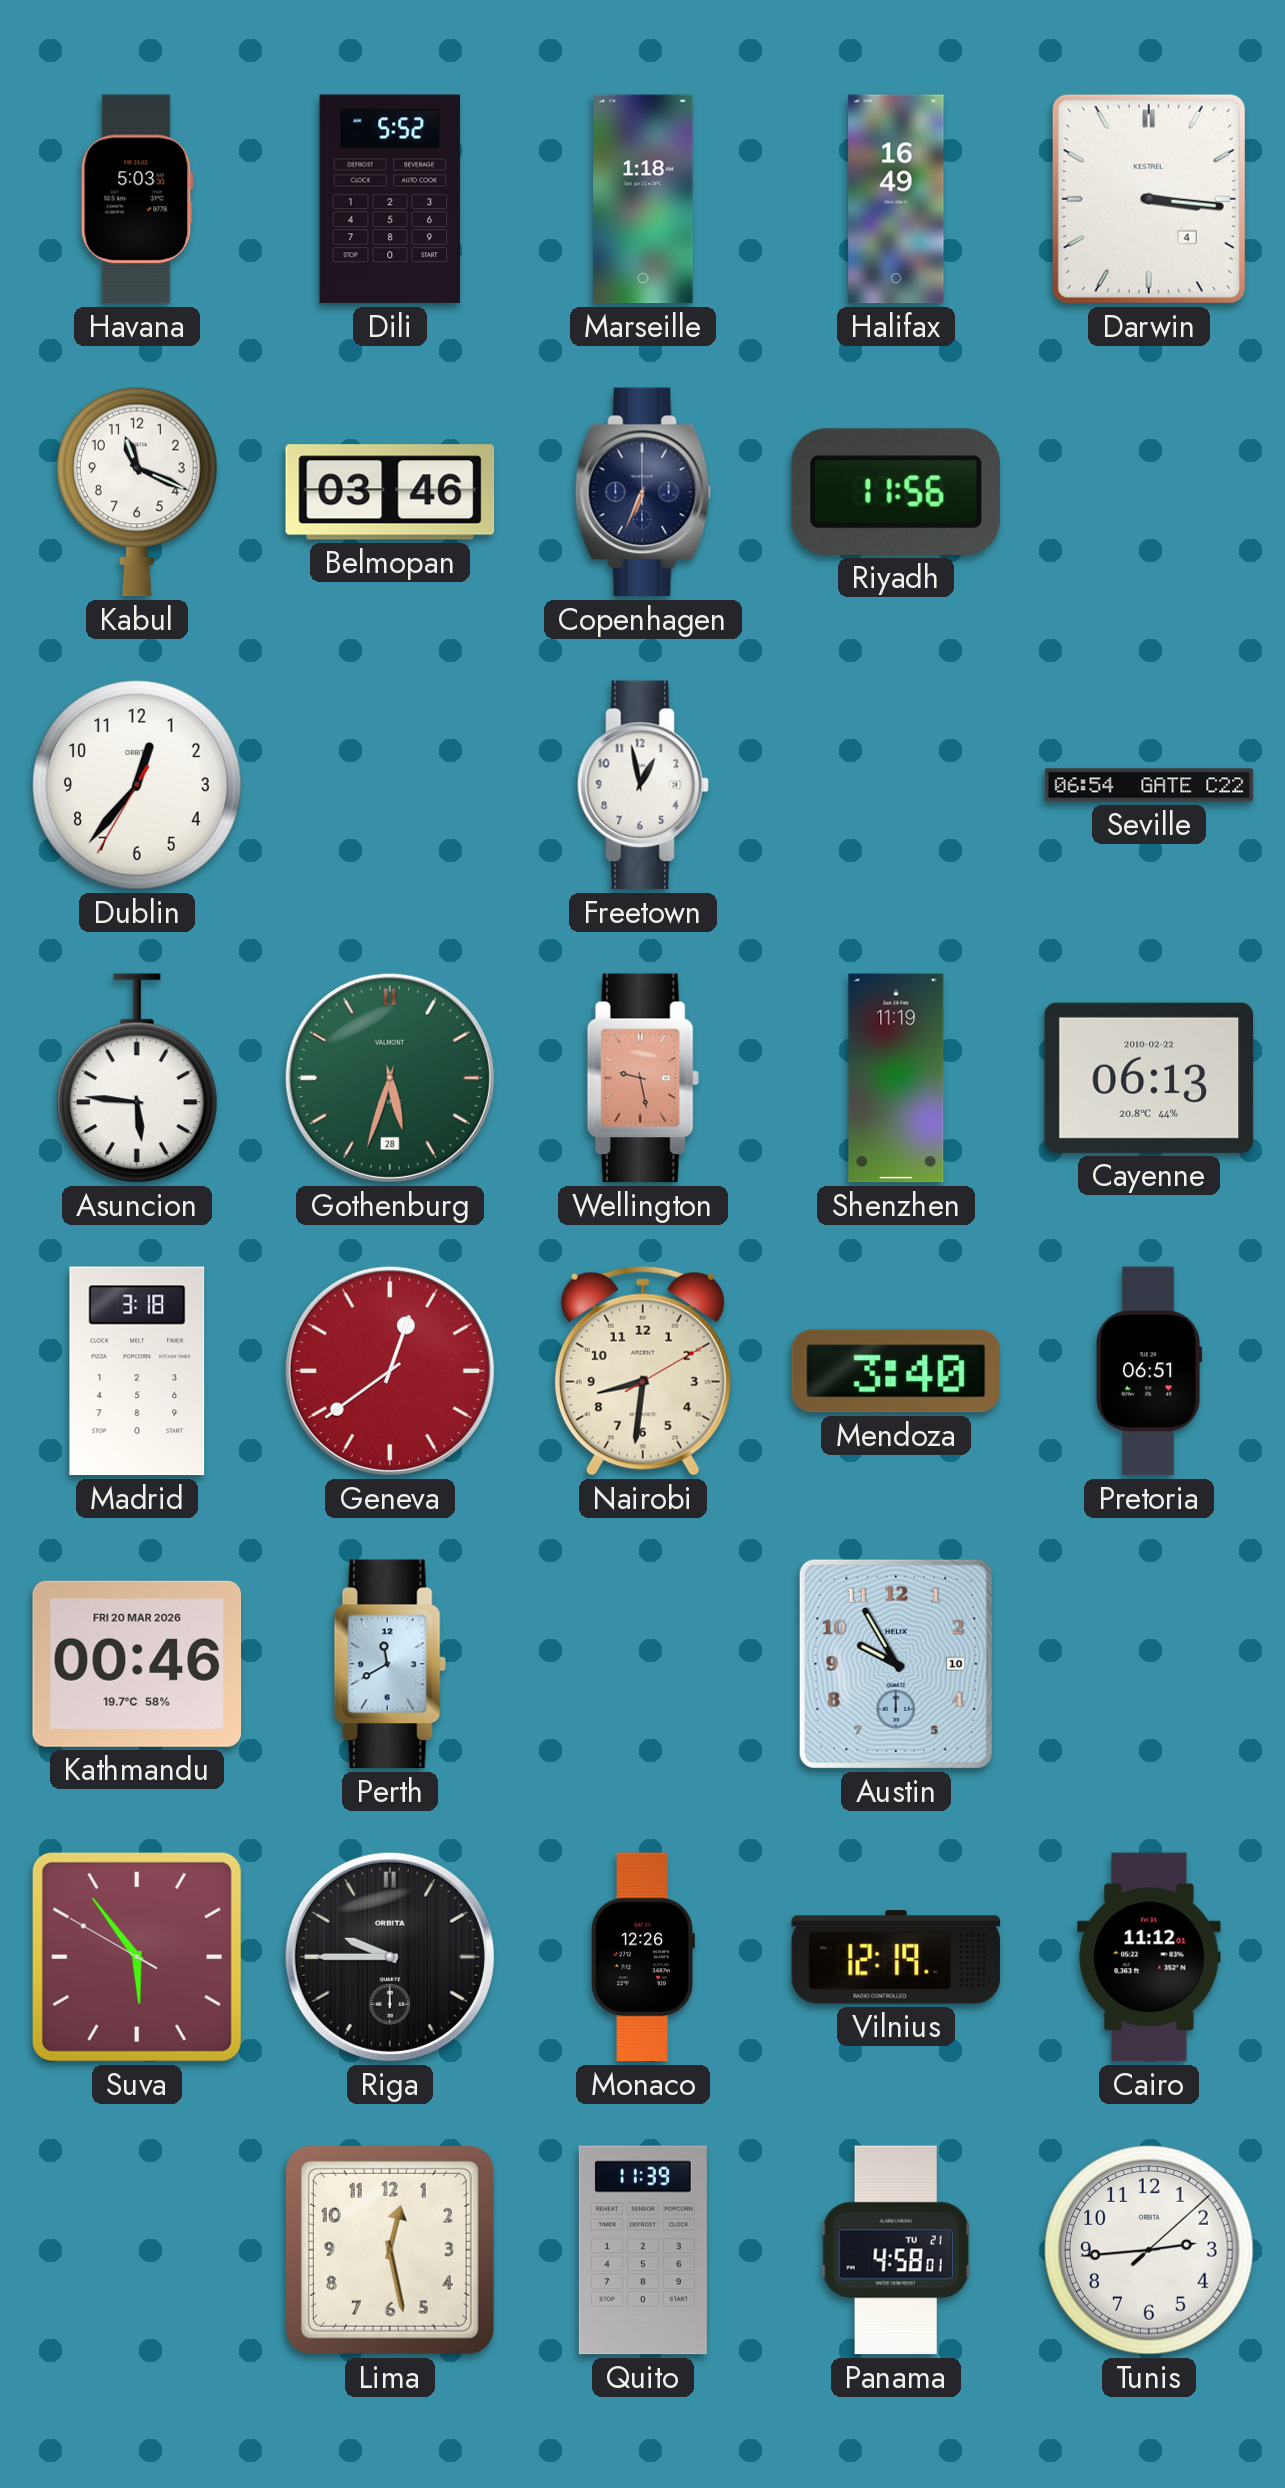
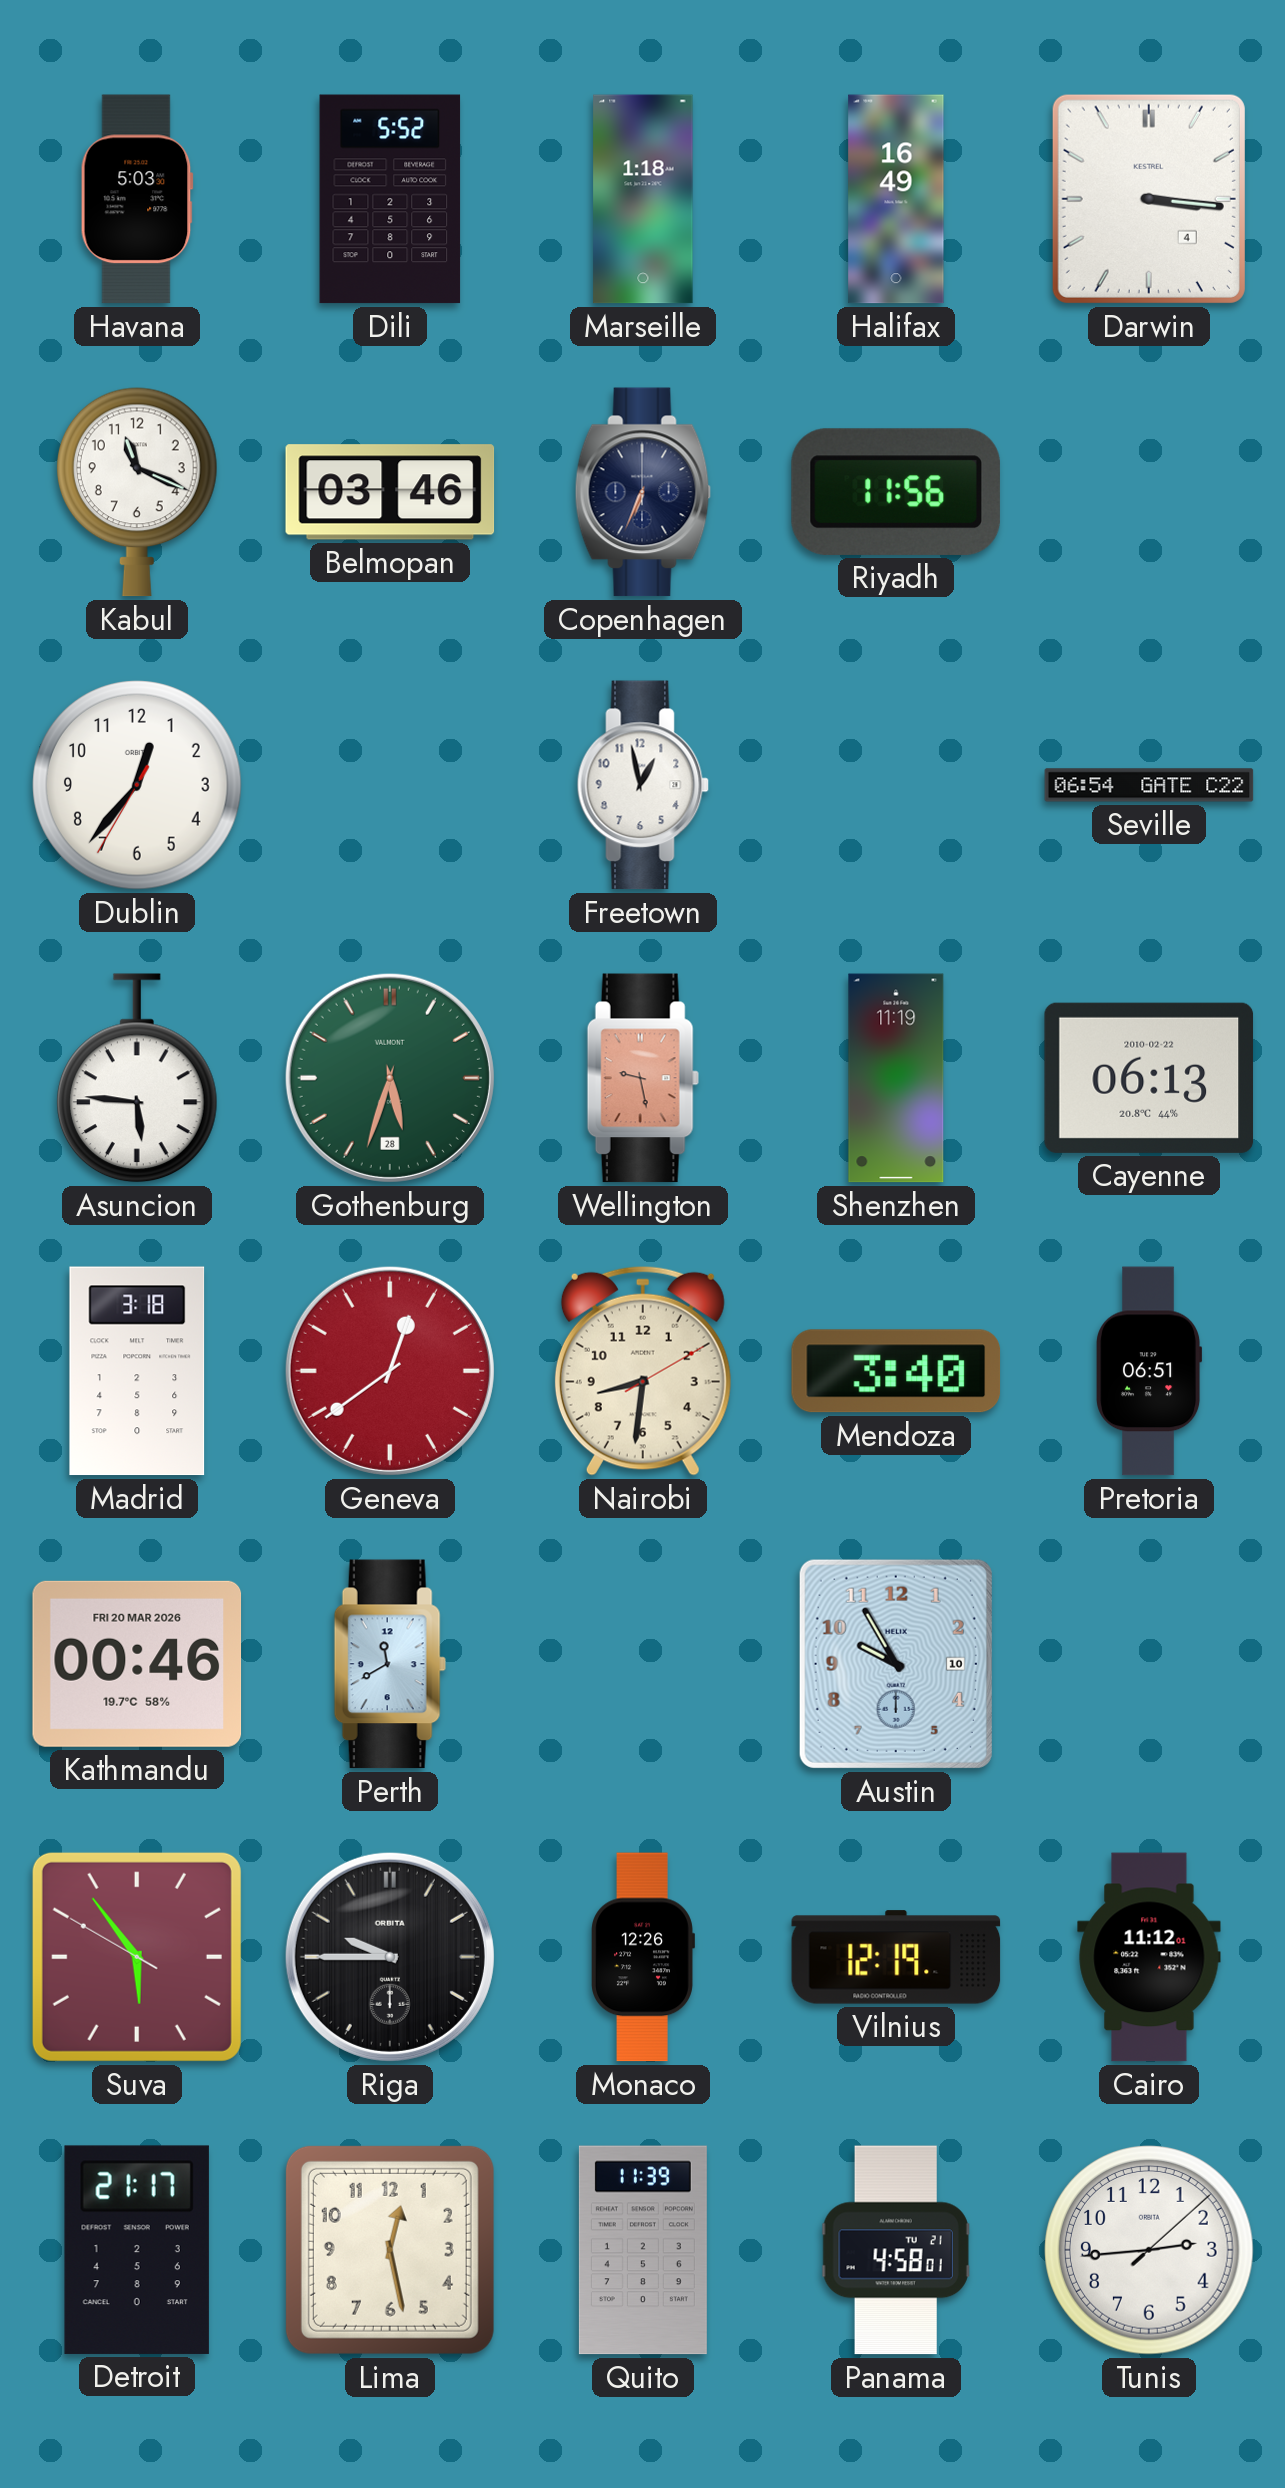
Detroit: none -> 21:17
